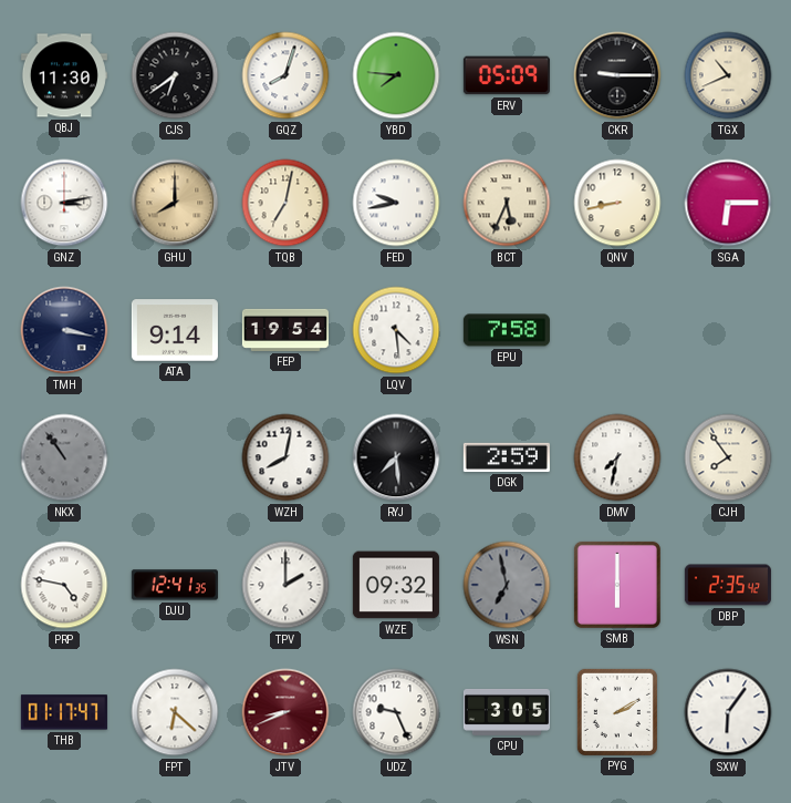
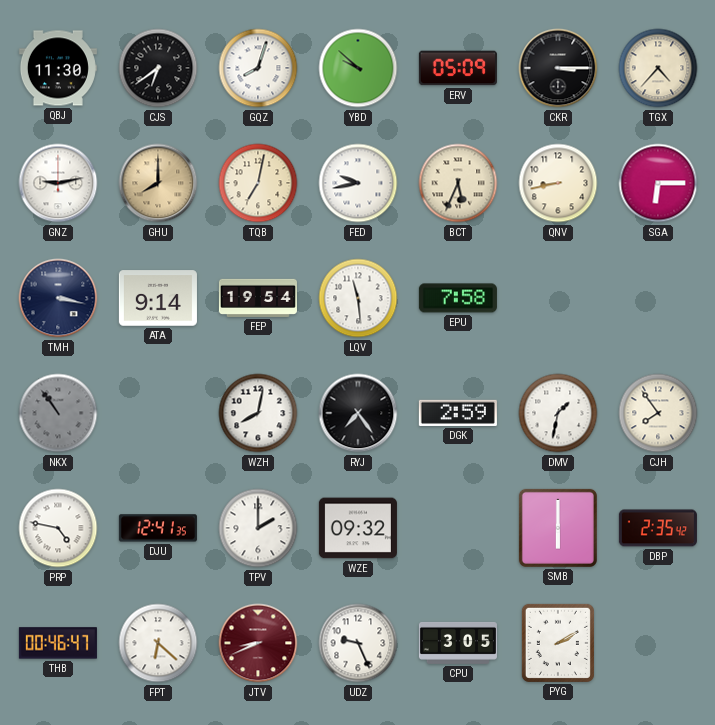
YBD: 7:46 -> 9:52
CKR: 9:15 -> 3:15
TGX: 10:41 -> 4:37
GNZ: 3:13 -> 9:13
LQV: 4:29 -> 11:29
RYJ: 7:29 -> 7:24
DMV: 7:32 -> 1:32
WSN: 6:58 -> none
THB: 01:17 -> 00:46
SXW: 6:06 -> none
